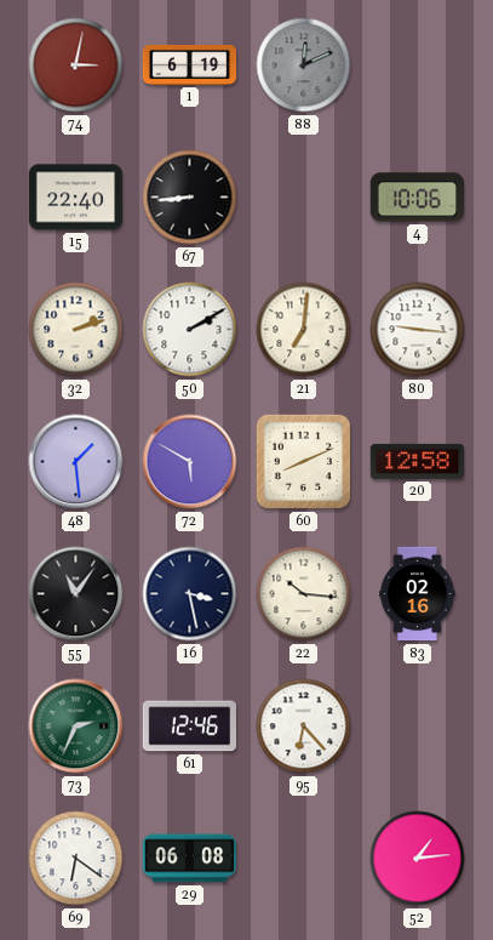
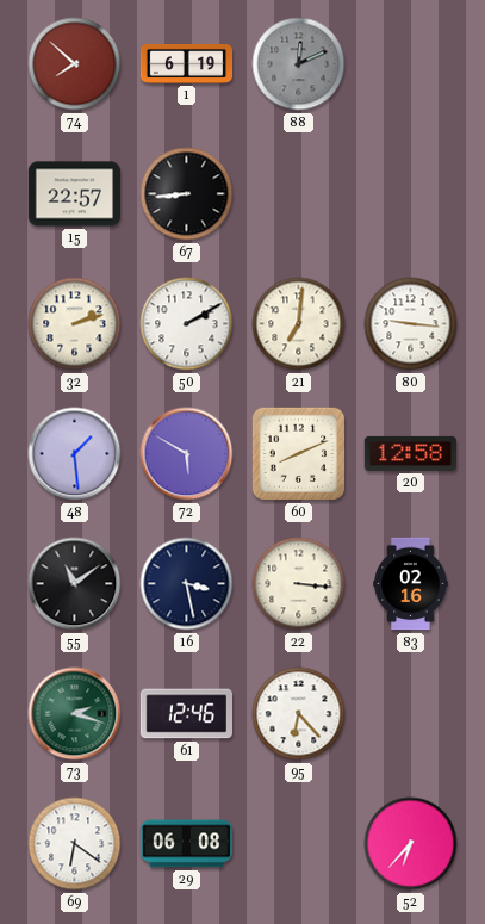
74: 3:02 -> 7:52
15: 22:40 -> 22:57
4: 10:06 -> none
55: 11:06 -> 11:09
22: 10:16 -> 3:16
73: 2:34 -> 2:18
52: 1:14 -> 6:37
